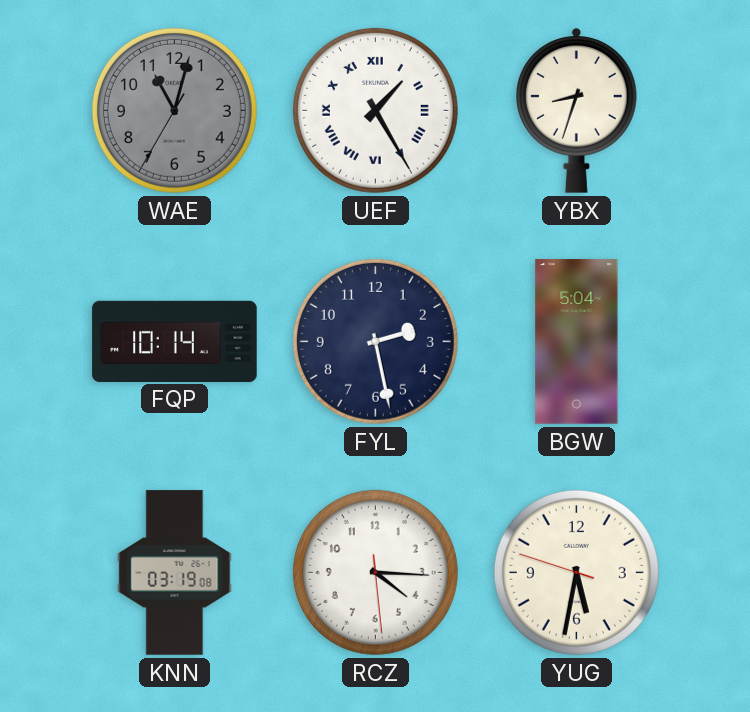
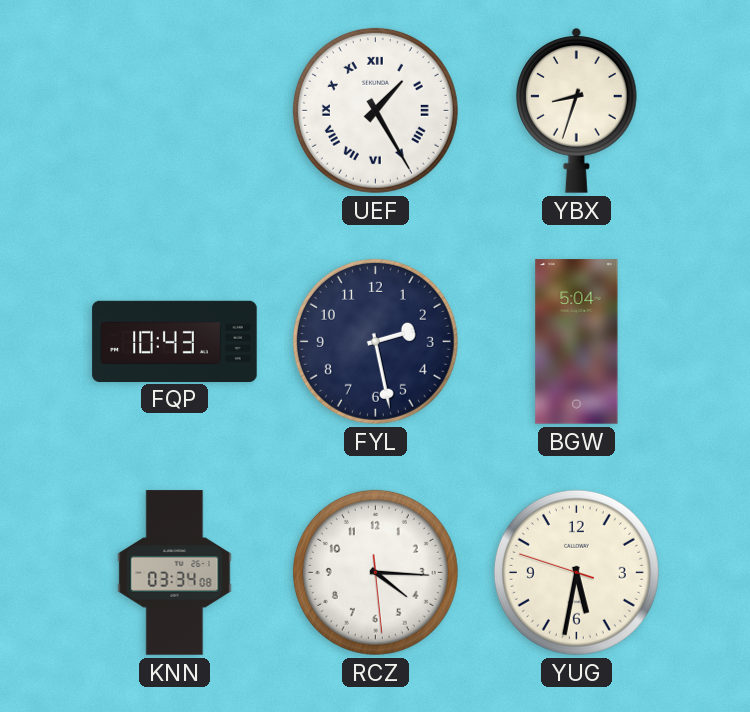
WAE: 11:02 -> none
FQP: 10:14 -> 10:43
KNN: 03:19 -> 03:34
